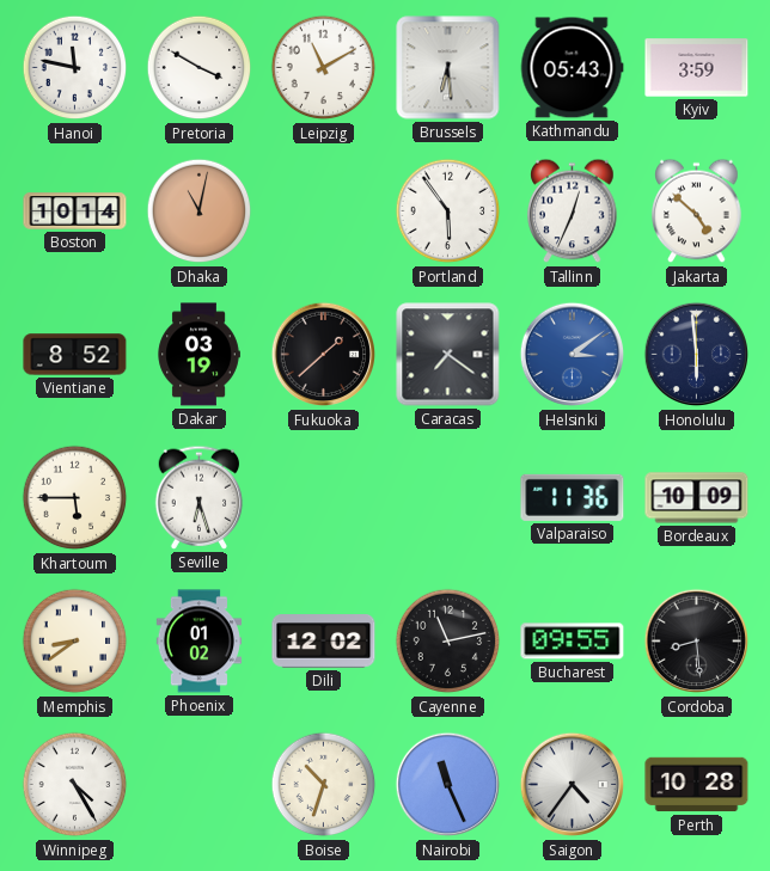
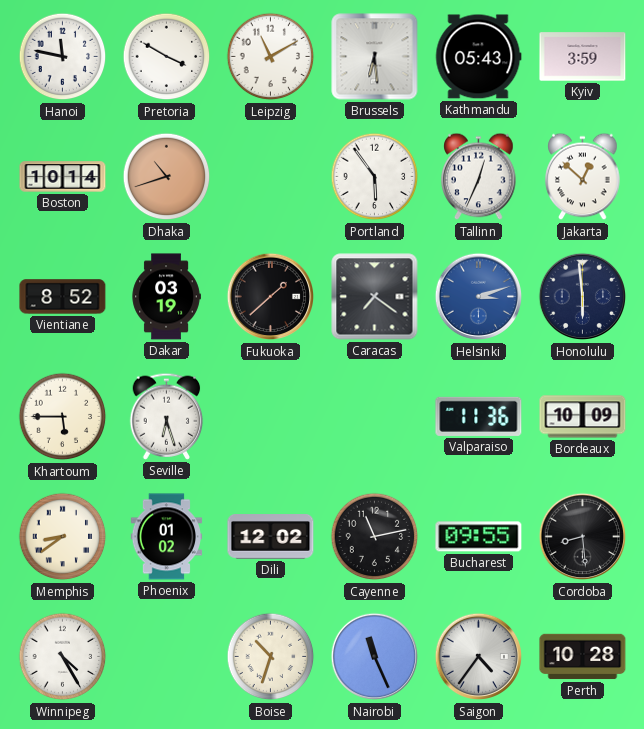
Dhaka: 11:02 -> 10:42
Jakarta: 4:52 -> 12:52
Helsinki: 3:09 -> 3:12
